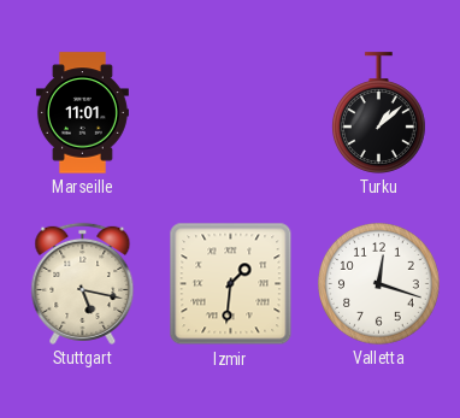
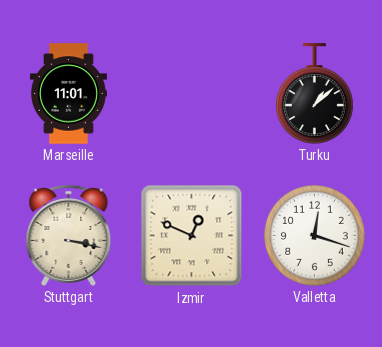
Stuttgart: 5:17 -> 3:17
Izmir: 1:31 -> 12:49
